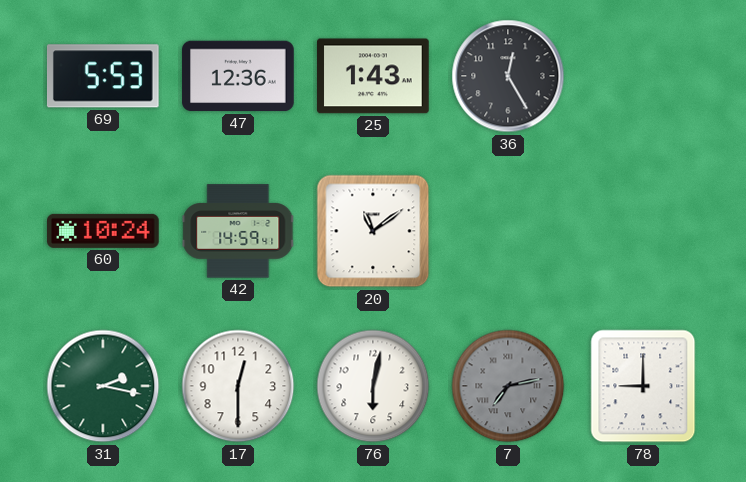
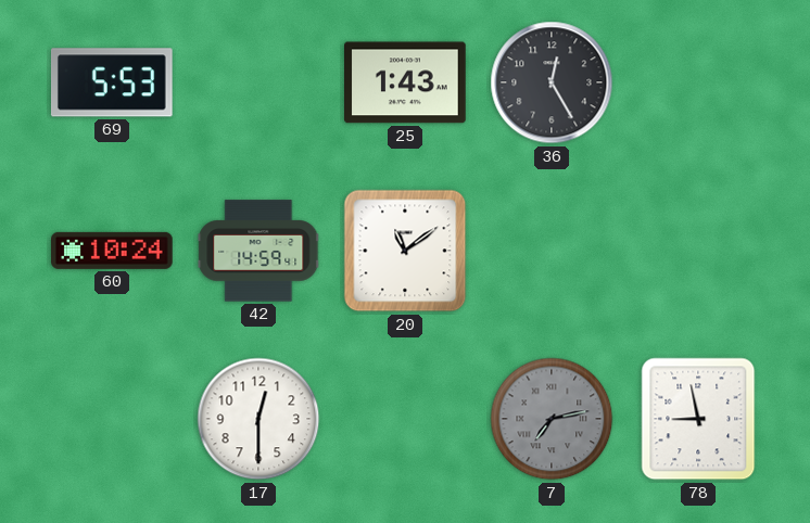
47: 12:36 -> none
31: 2:17 -> none
76: 6:02 -> none
78: 9:00 -> 8:58
